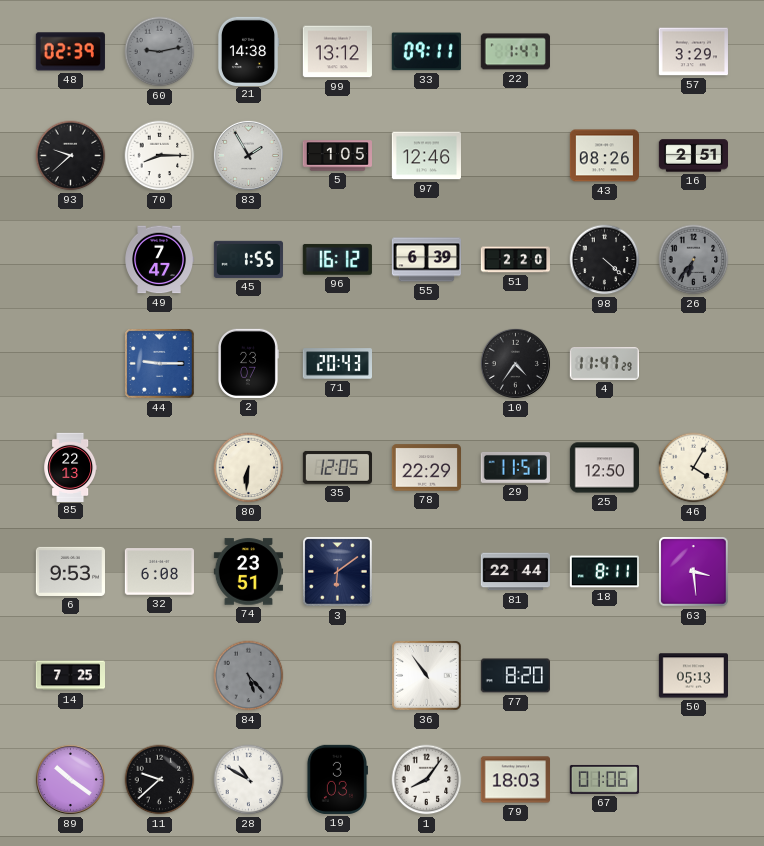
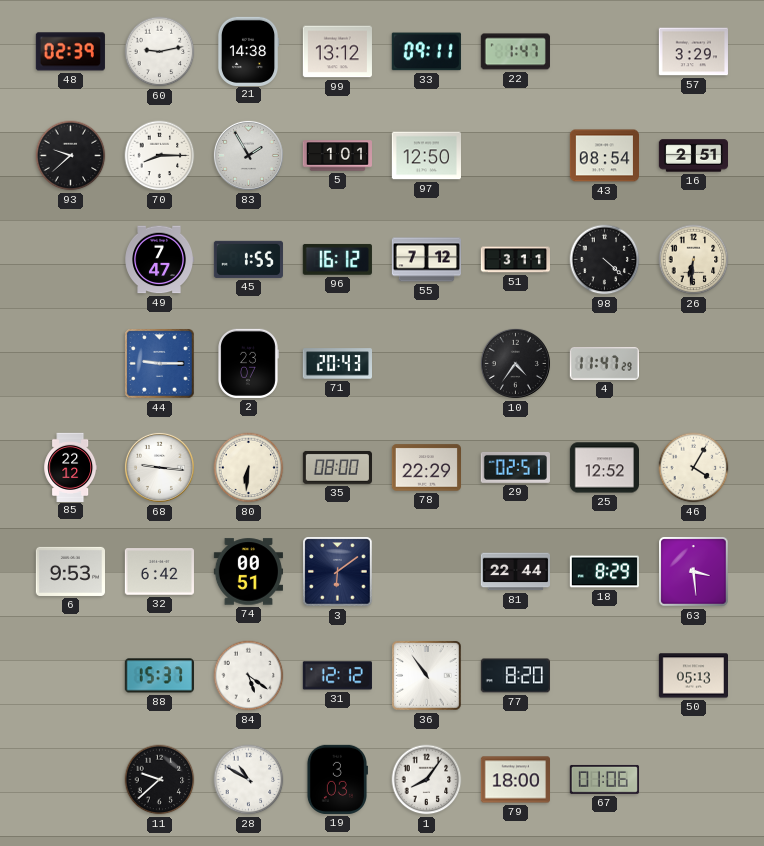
60 dial: grey -> white
5: 1:05 -> 1:01
97: 12:46 -> 12:50
43: 08:26 -> 08:54
55: 6:39 -> 7:12
51: 2:20 -> 3:11
26: 6:36 -> 6:31
26 dial: grey -> cream
85: 22:13 -> 22:12
68: none -> 9:16
35: 12:05 -> 08:00
29: 11:51 -> 02:51
25: 12:50 -> 12:52
32: 6:08 -> 6:42
74: 23:51 -> 00:51
18: 8:11 -> 8:29
14: 7:25 -> none
88: none -> 15:37
84: 5:23 -> 5:21
84 dial: grey -> white
31: none -> 12:12
89: 10:21 -> none
79: 18:03 -> 18:00
